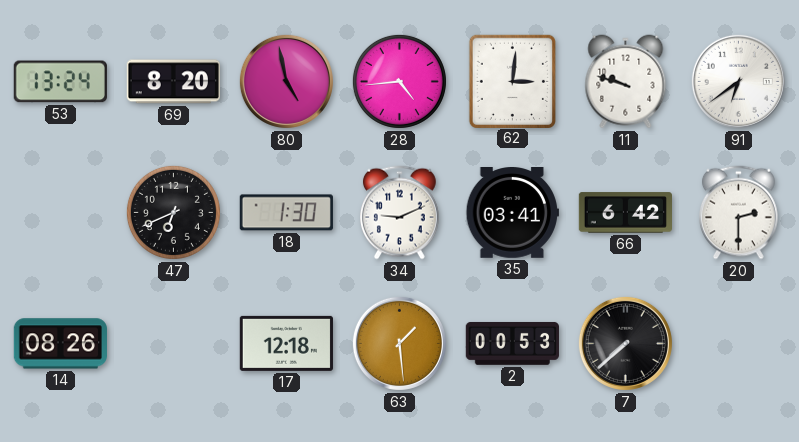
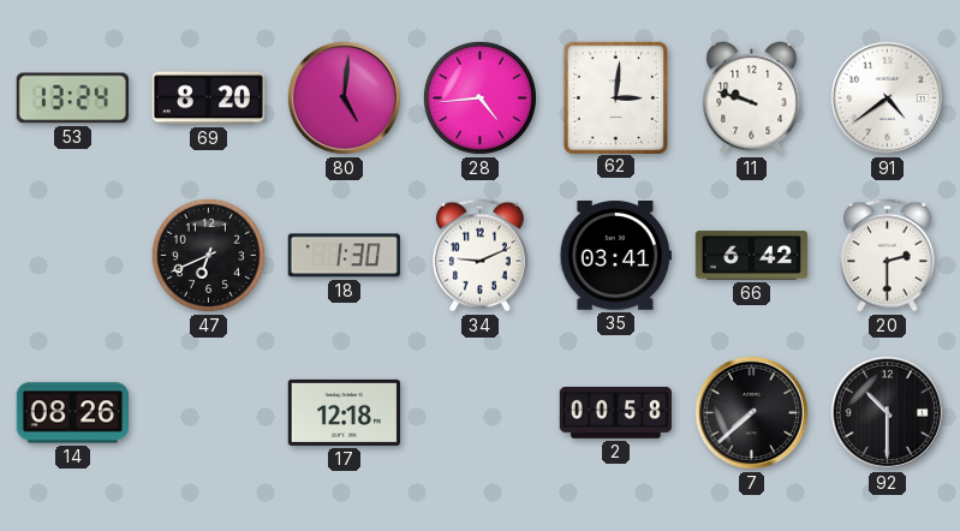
80: 4:58 -> 5:01
91: 6:39 -> 4:39
63: 1:29 -> none
2: 00:53 -> 00:58
92: none -> 10:30
